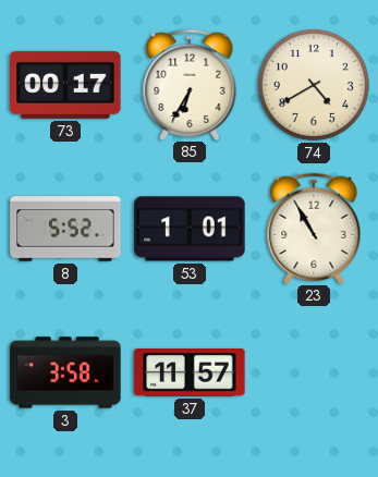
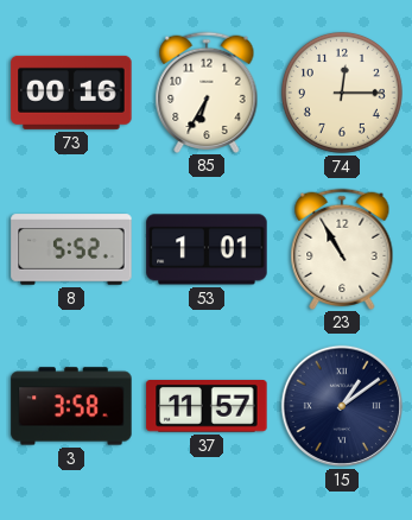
73: 00:17 -> 00:16
74: 4:40 -> 12:15
15: none -> 1:09
